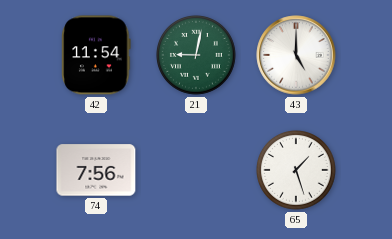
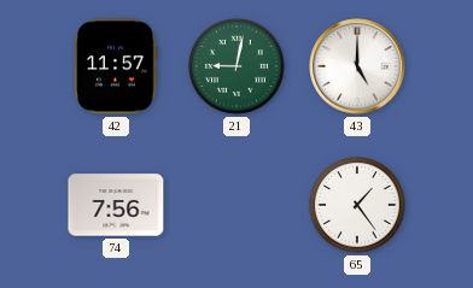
42: 11:54 -> 11:57
65: 1:27 -> 1:24
